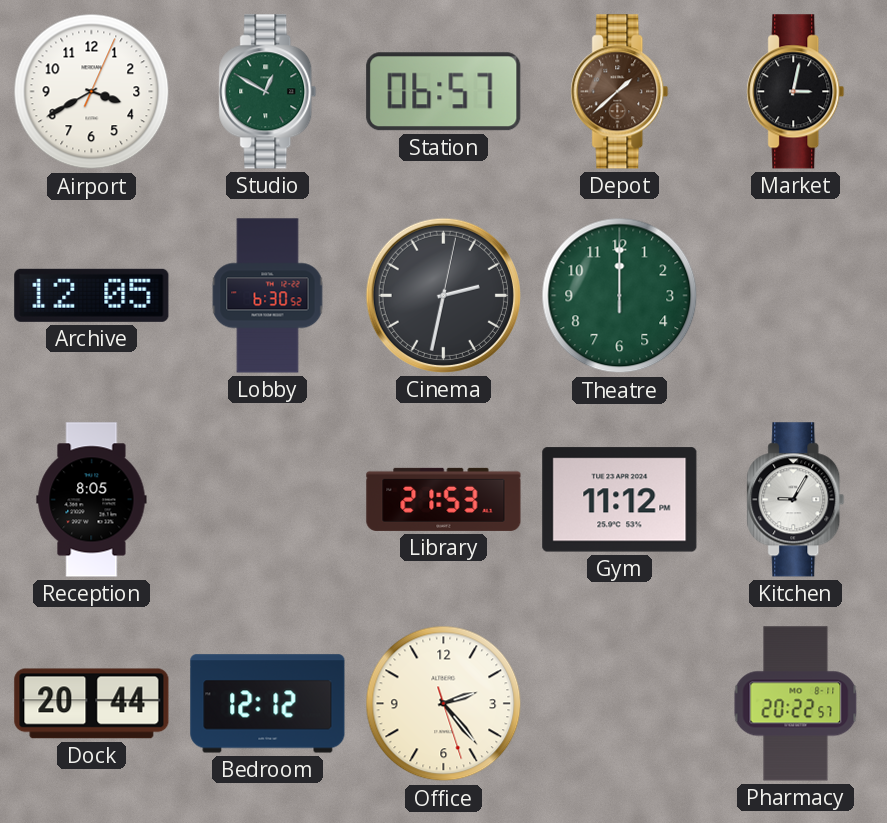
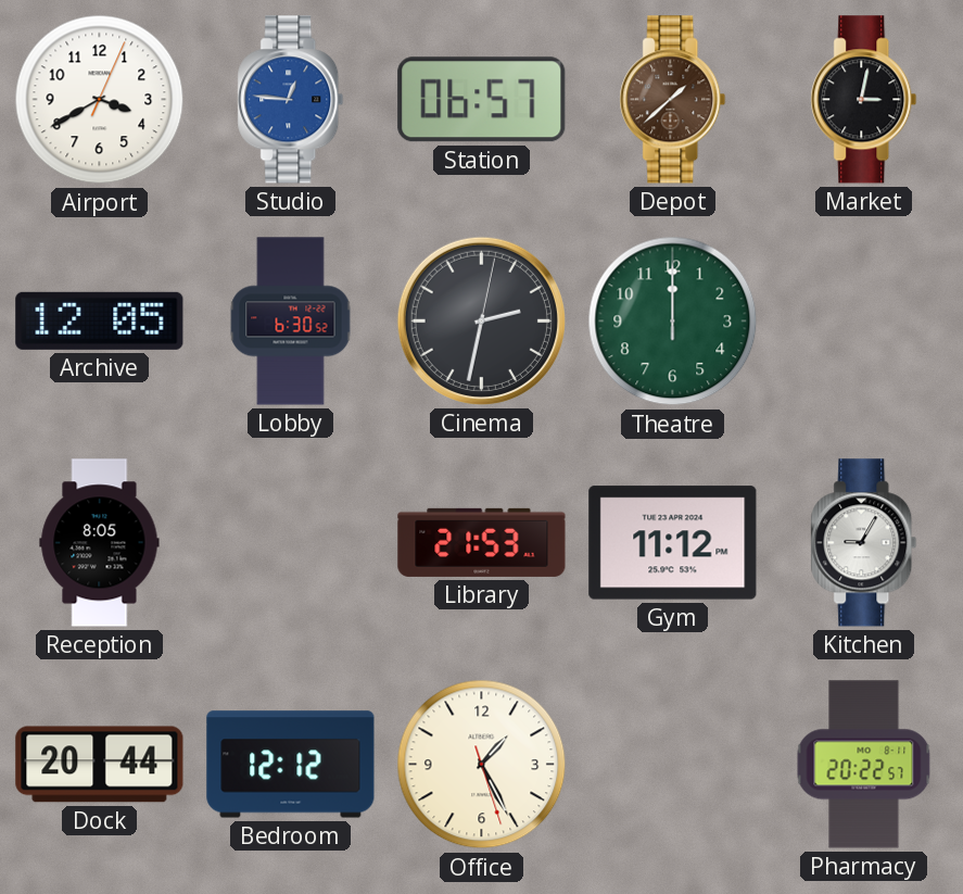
Studio: 12:50 -> 12:46
Studio dial: green -> blue
Office: 2:23 -> 1:25
